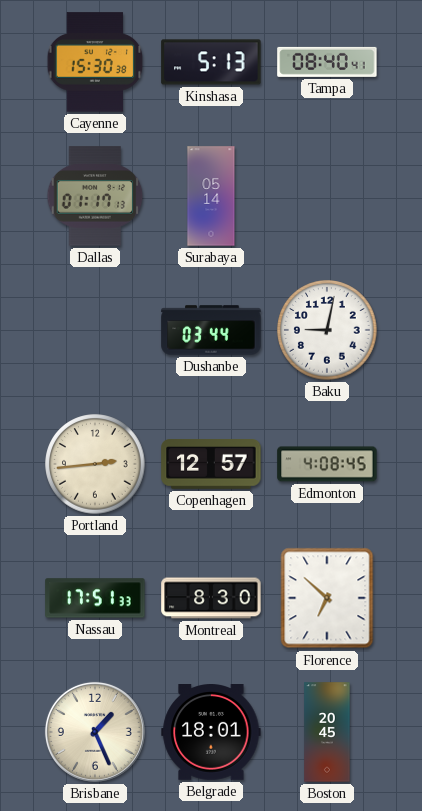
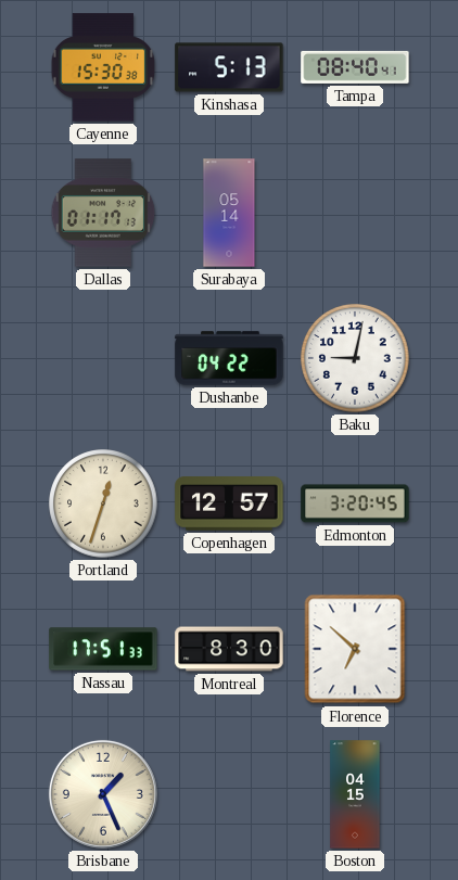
Dushanbe: 03:44 -> 04:22
Portland: 2:44 -> 12:33
Edmonton: 4:08 -> 3:20
Belgrade: 18:01 -> none
Boston: 20:45 -> 04:15
